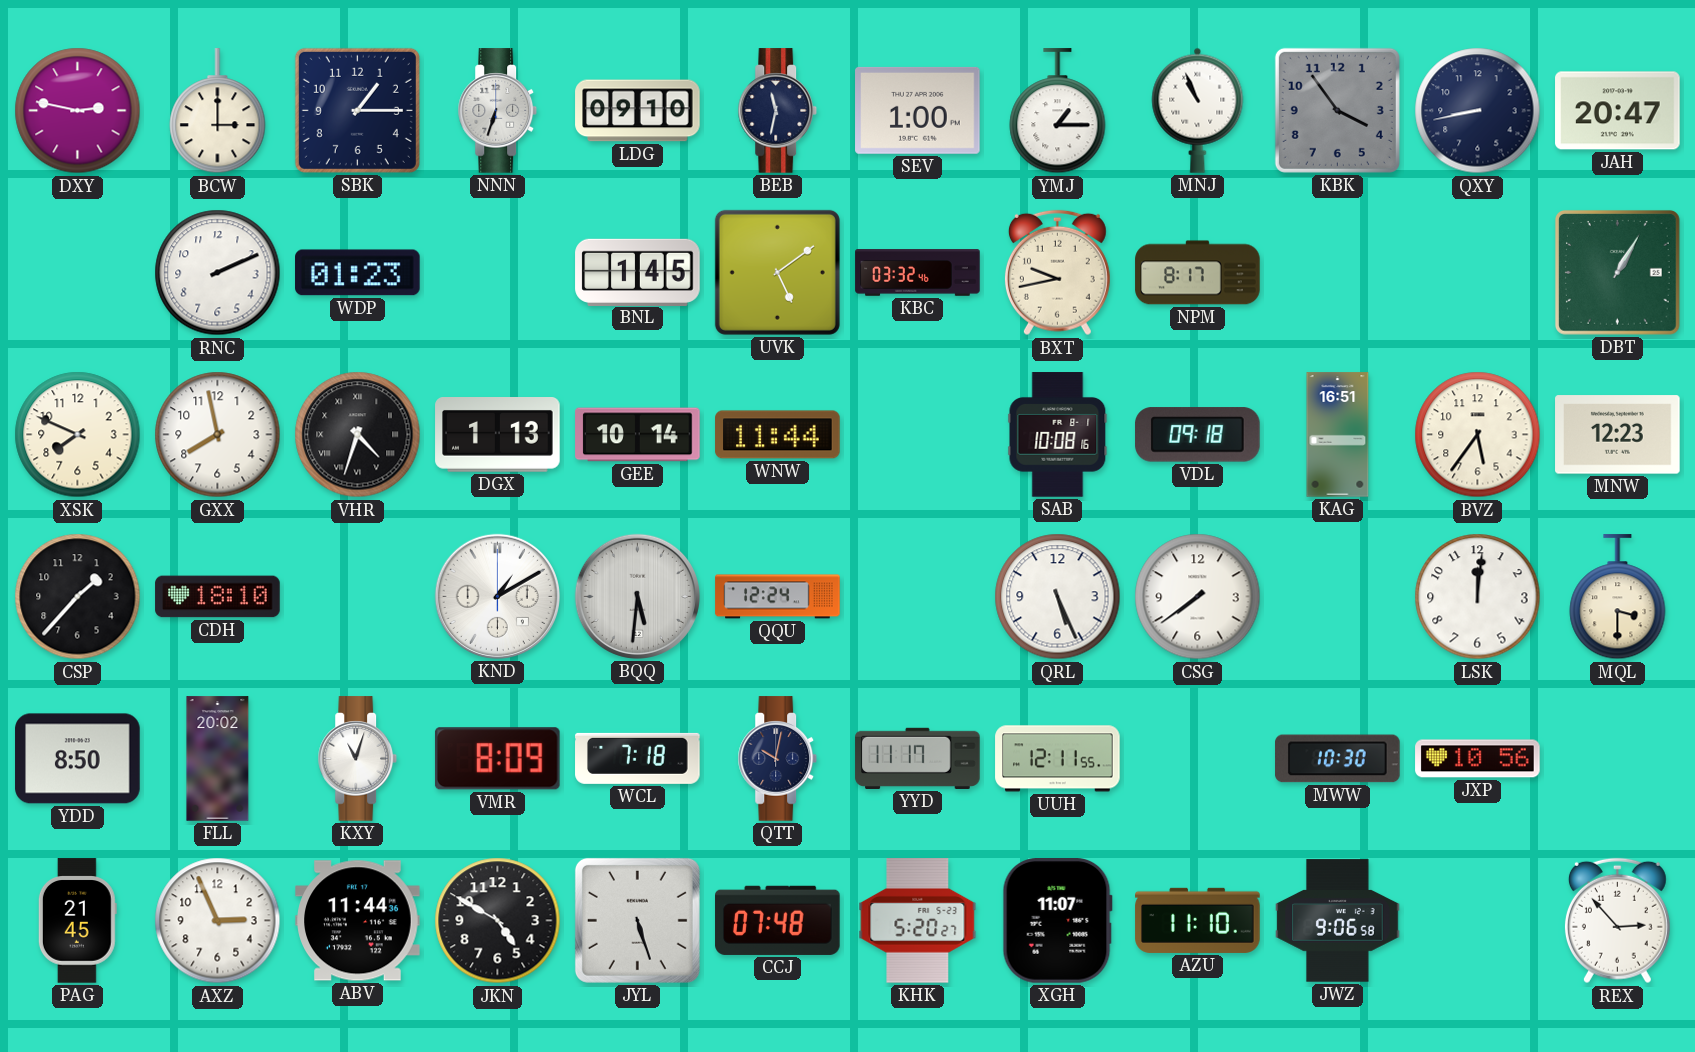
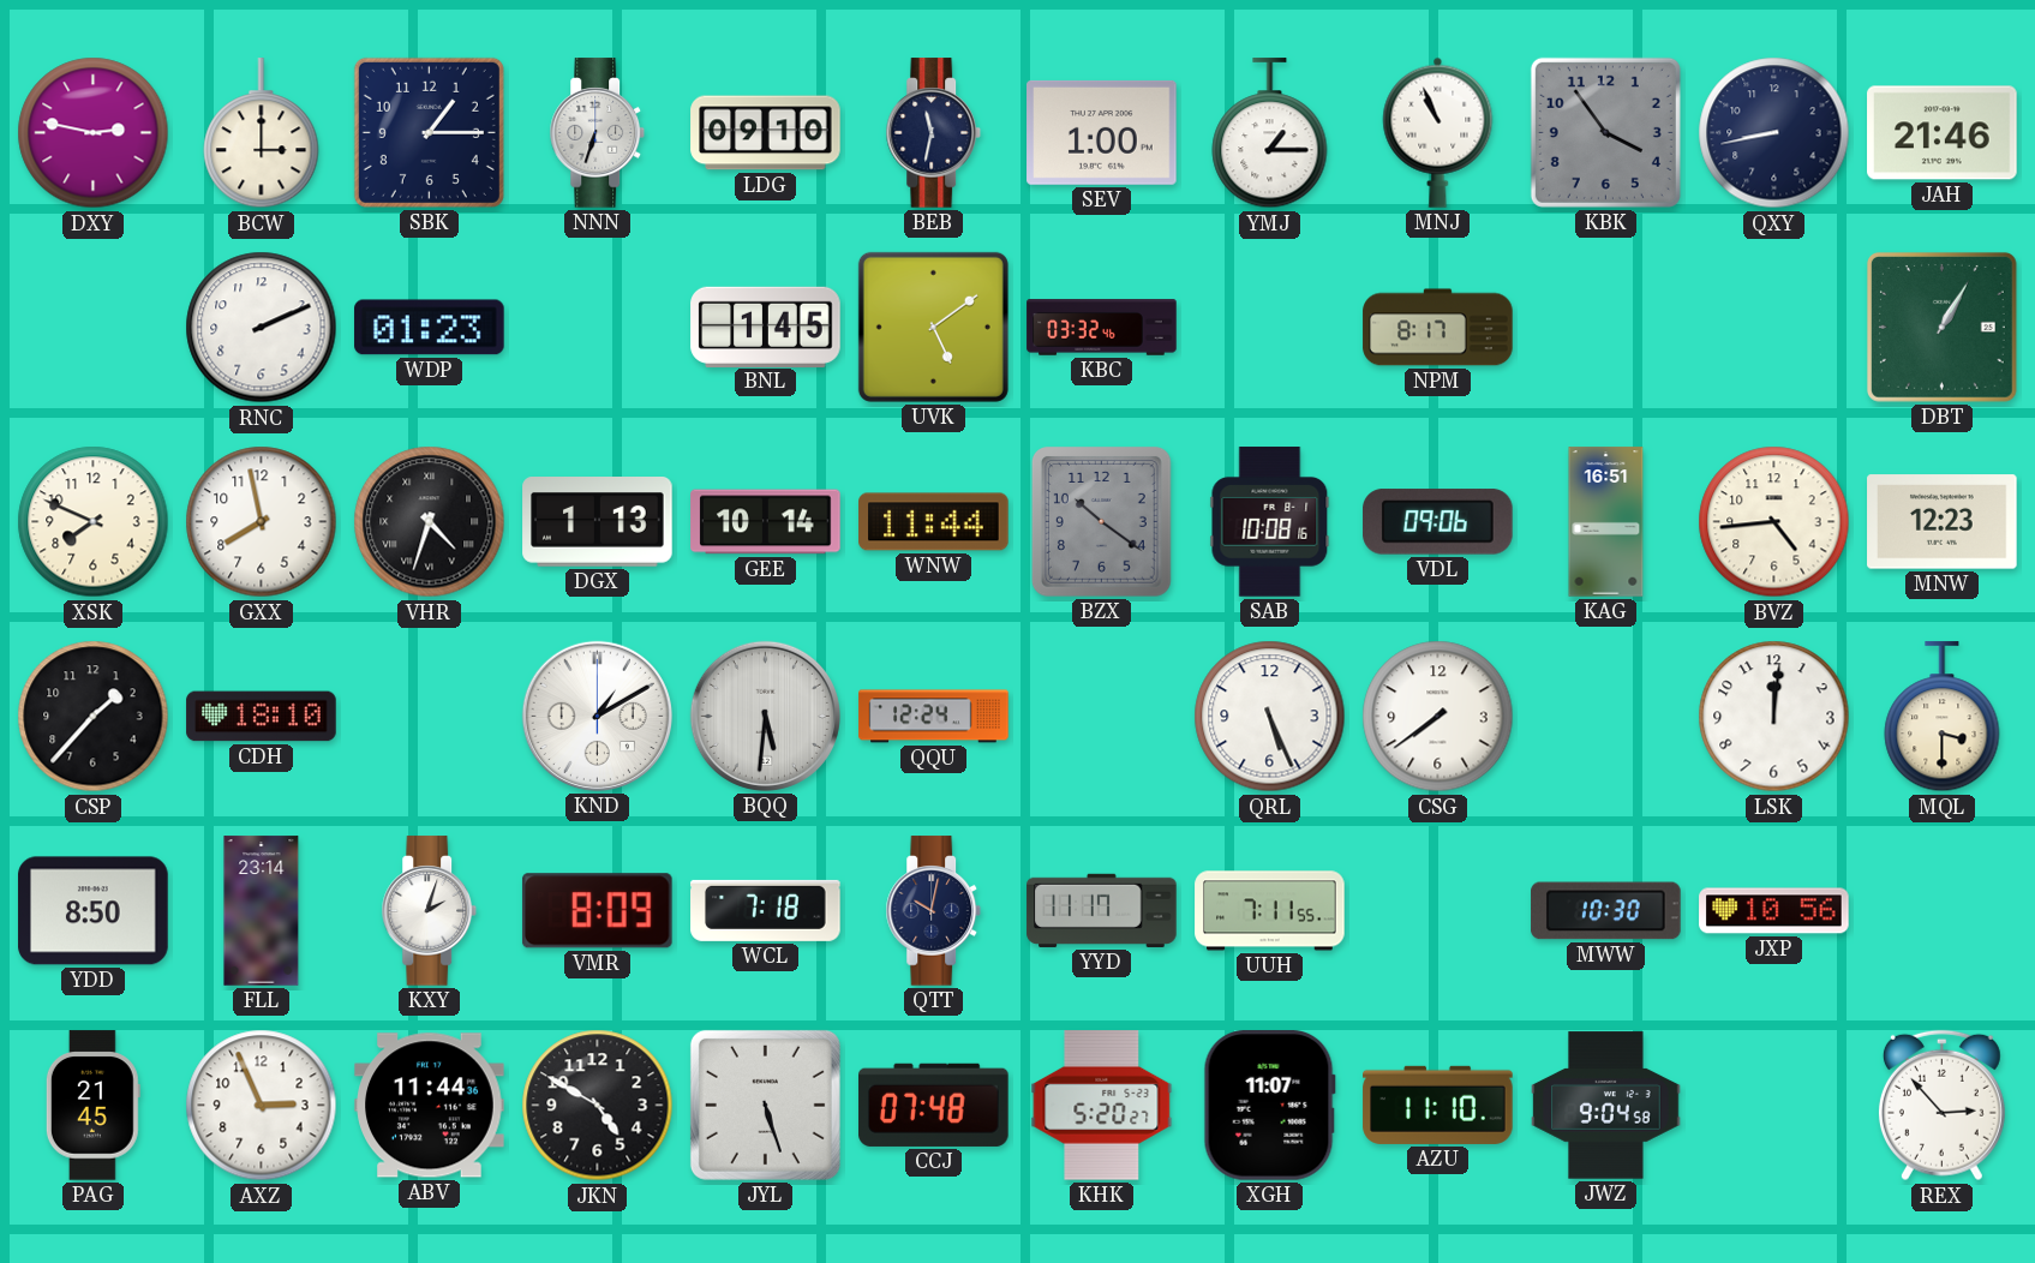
JAH: 20:47 -> 21:46
BXT: 9:43 -> none
BZX: none -> 10:21
VDL: 09:18 -> 09:06
BVZ: 5:36 -> 4:44
FLL: 20:02 -> 23:14
KXY: 11:03 -> 2:03
UUH: 12:11 -> 7:11
JWZ: 9:06 -> 9:04
